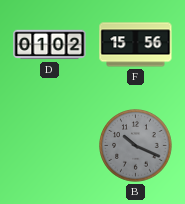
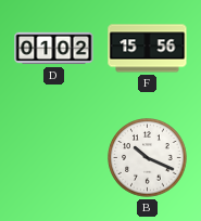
B dial: grey -> white
